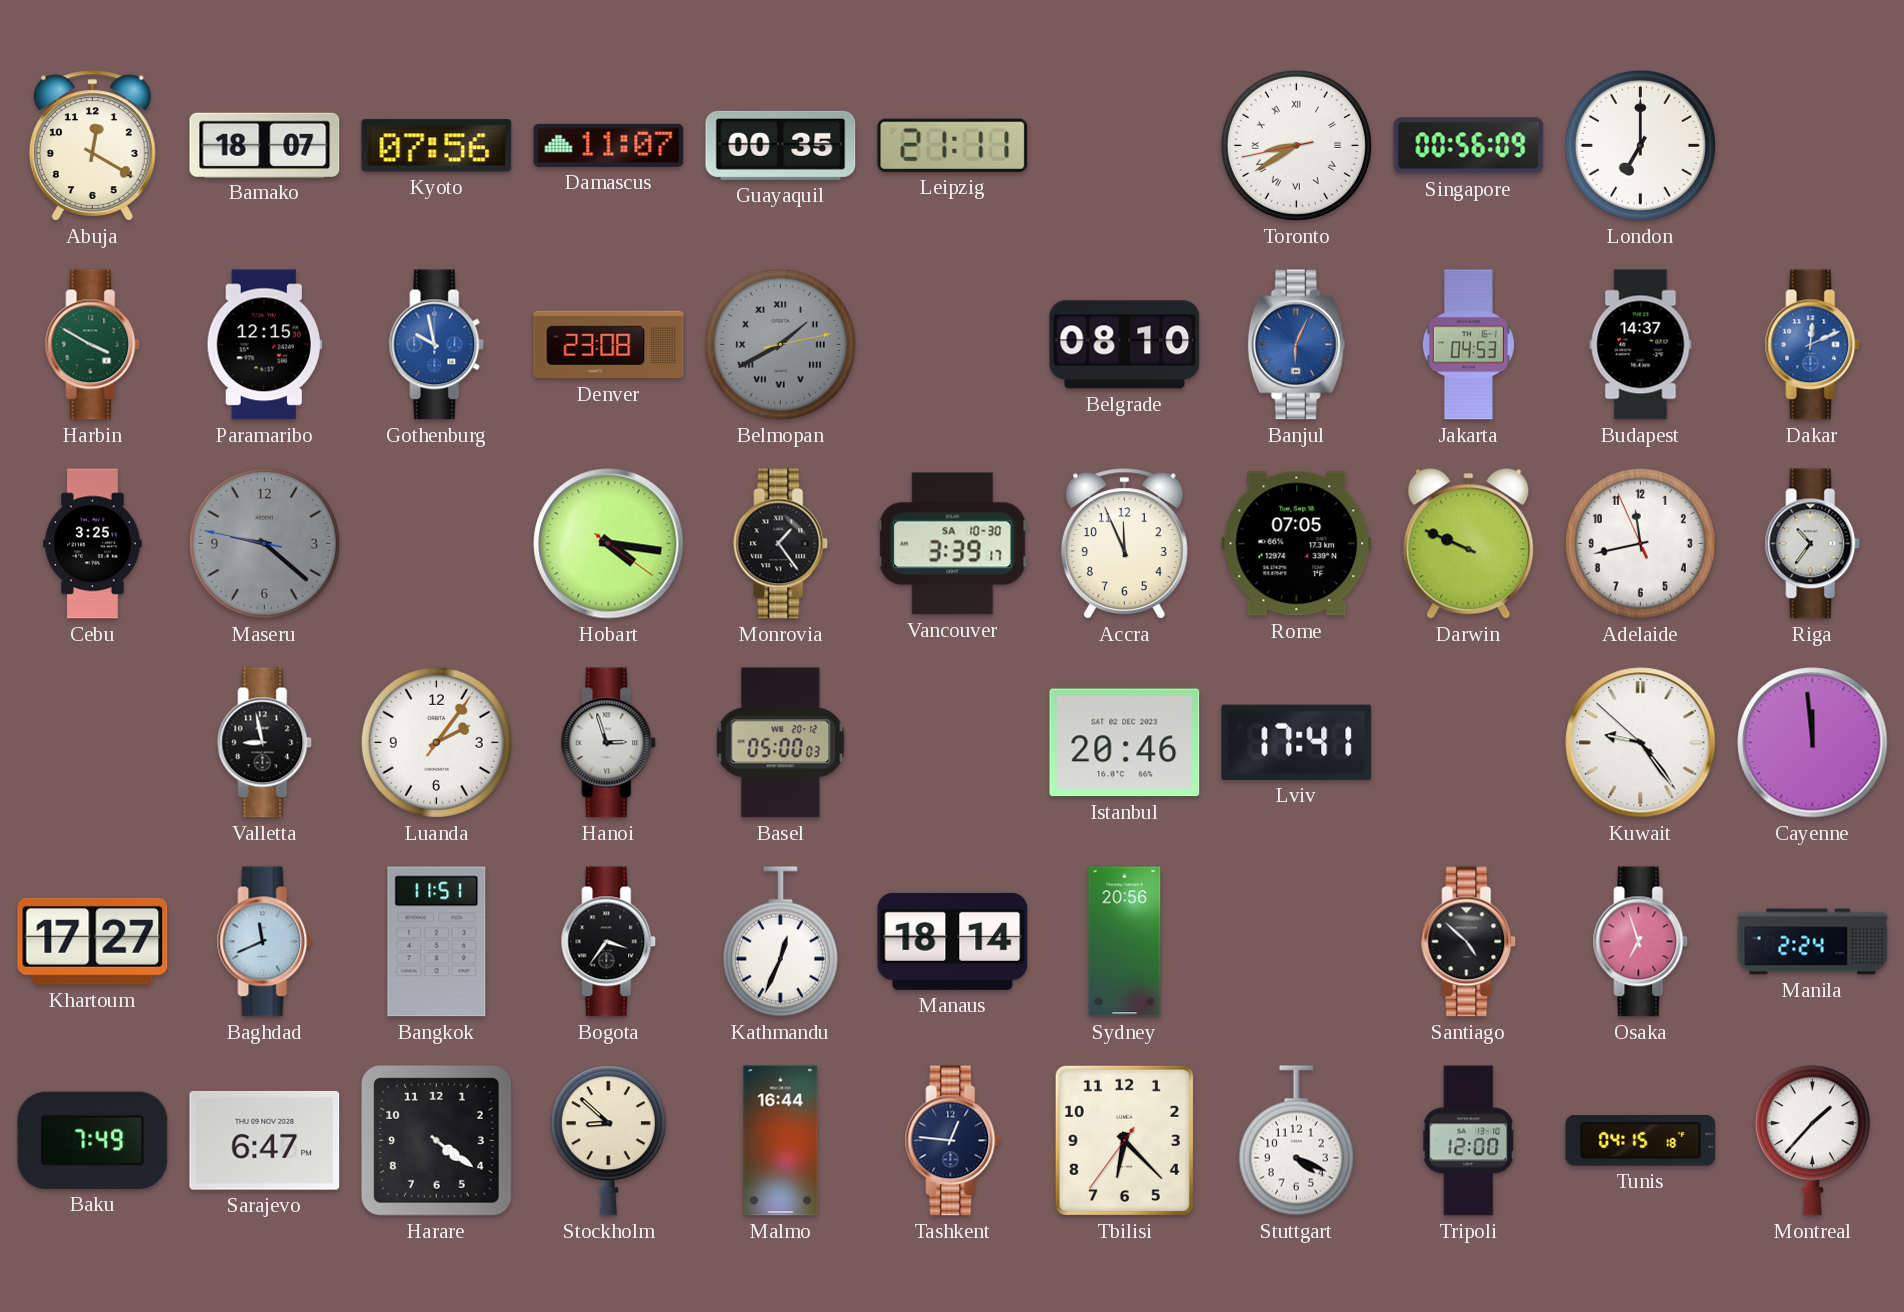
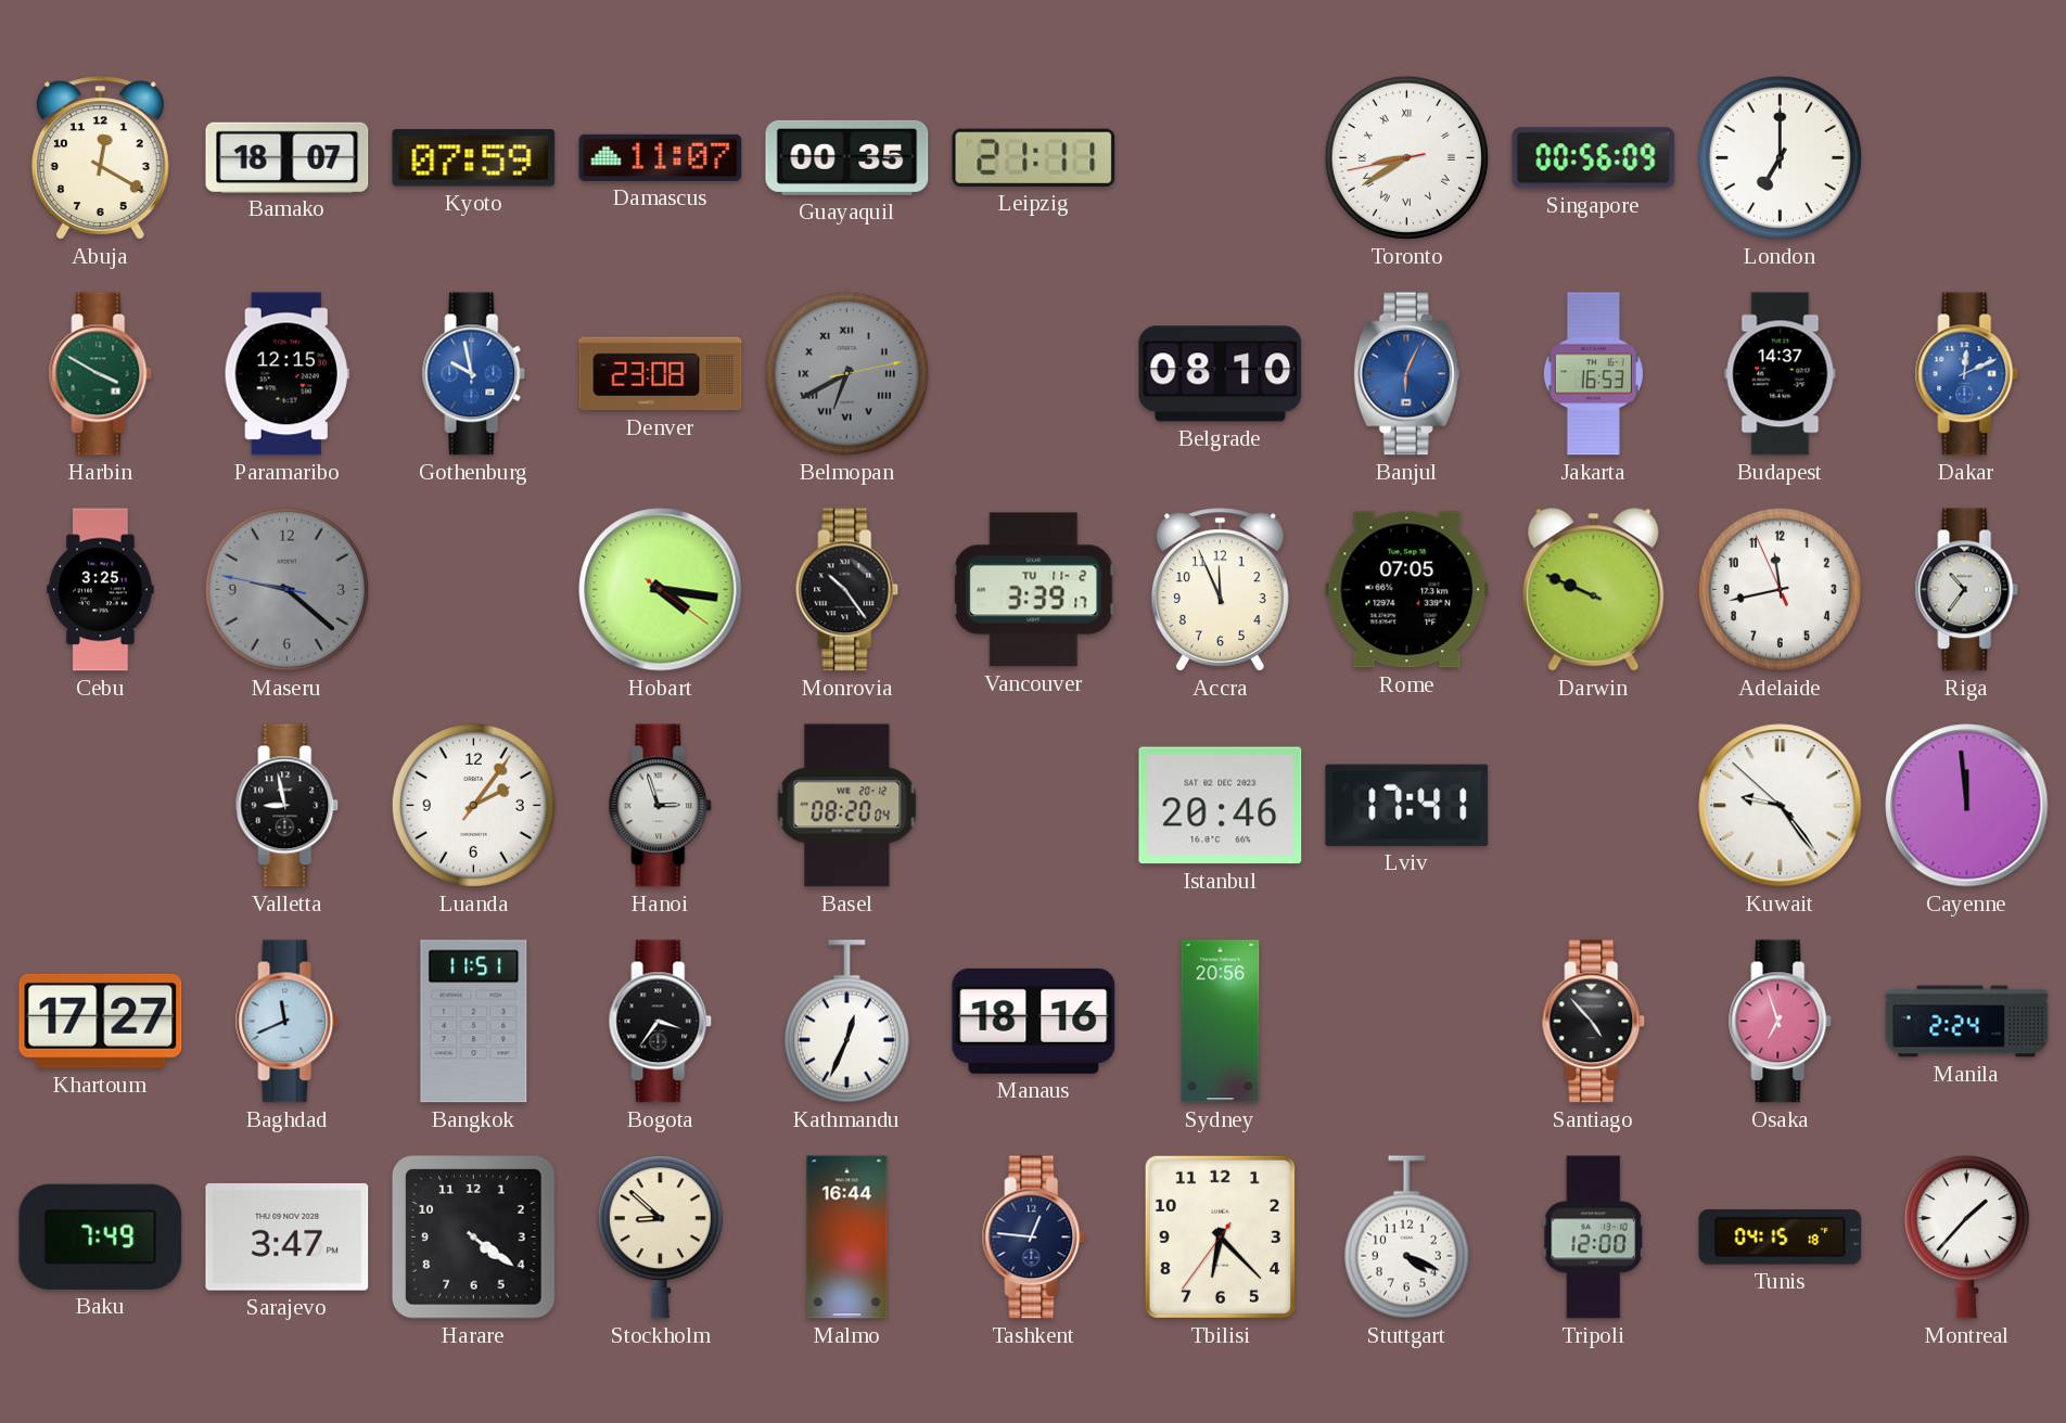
Kyoto: 07:56 -> 07:59
Belmopan: 1:40 -> 6:40
Jakarta: 04:53 -> 16:53
Monrovia: 1:24 -> 10:24
Vancouver date: SA 10-30 -> TU 11-2
Basel: 05:00 -> 08:20
Manaus: 18:14 -> 18:16
Santiago: 4:52 -> 4:53
Sarajevo: 6:47 -> 3:47
